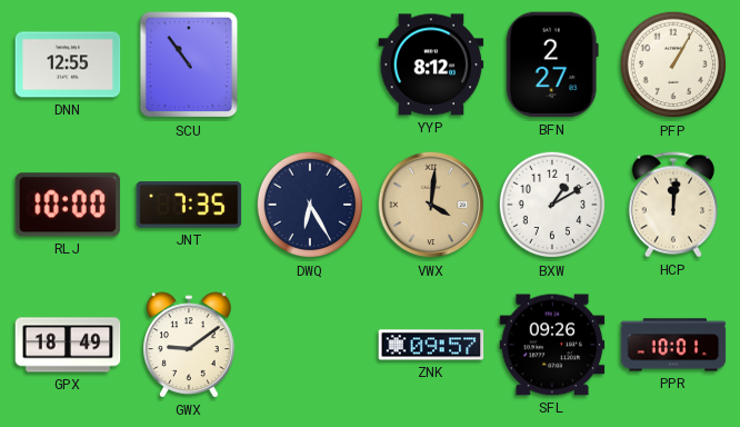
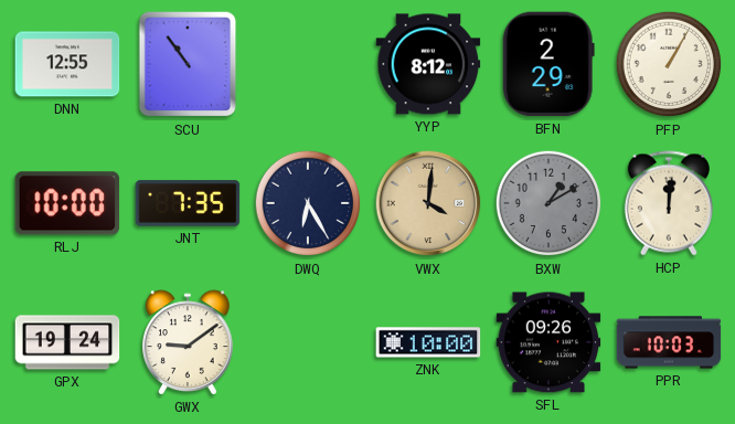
BFN: 2:27 -> 2:29
BXW dial: white -> grey
GPX: 18:49 -> 19:24
ZNK: 09:57 -> 10:00
PPR: 10:01 -> 10:03
